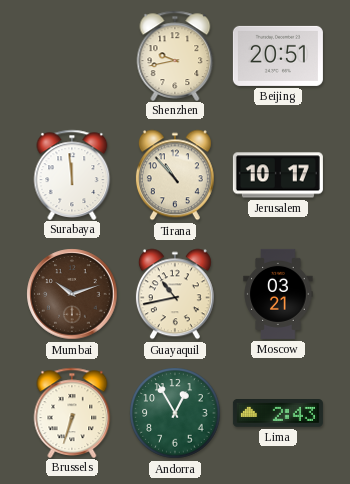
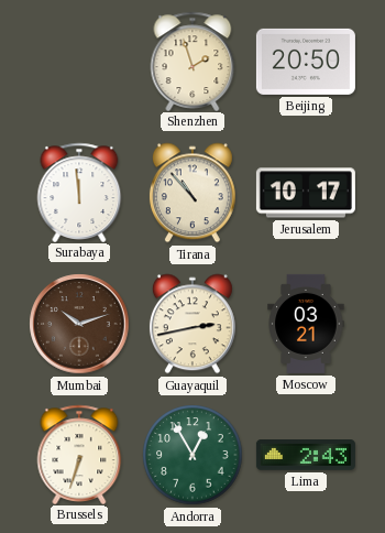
Shenzhen: 9:43 -> 1:57
Beijing: 20:51 -> 20:50
Guayaquil: 10:43 -> 2:43
